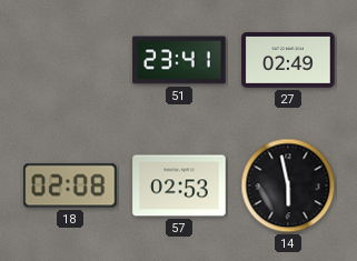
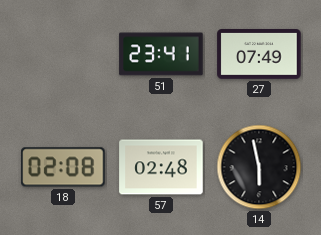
27: 02:49 -> 07:49
57: 02:53 -> 02:48
